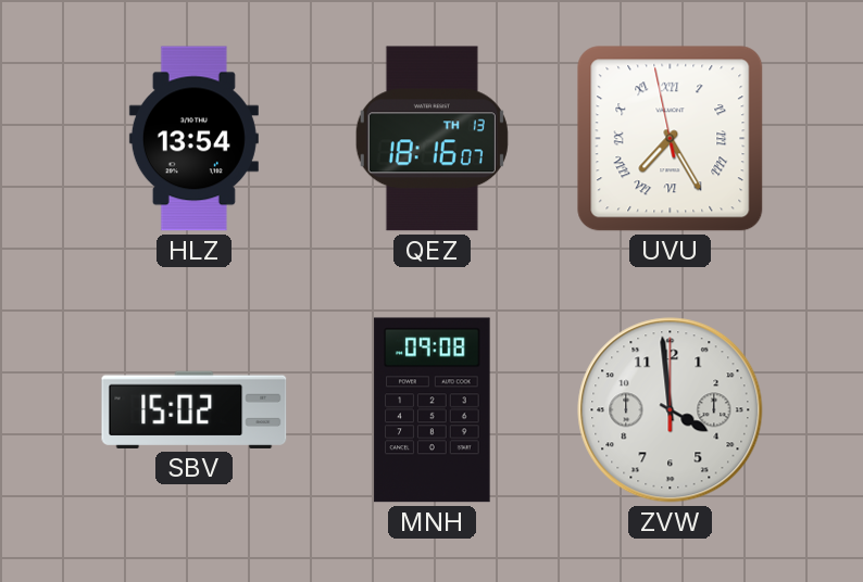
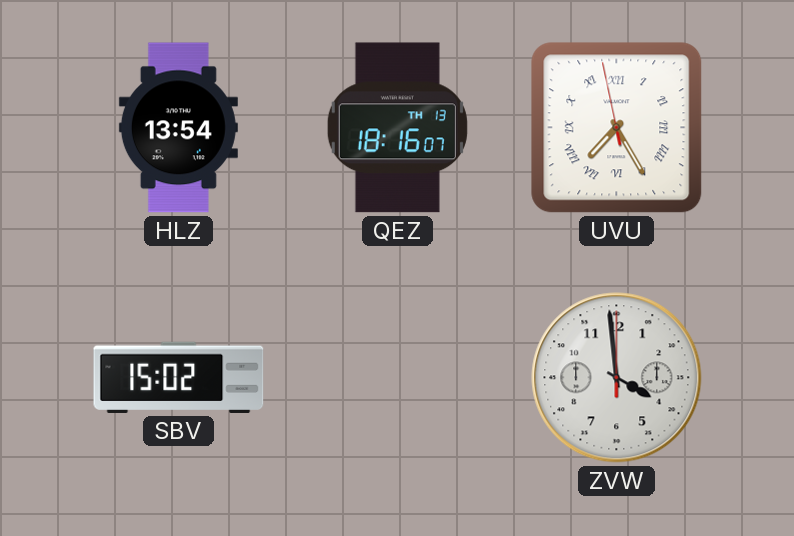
MNH: 09:08 -> none
